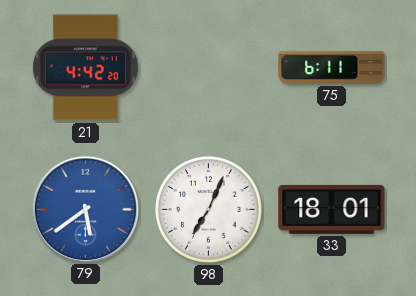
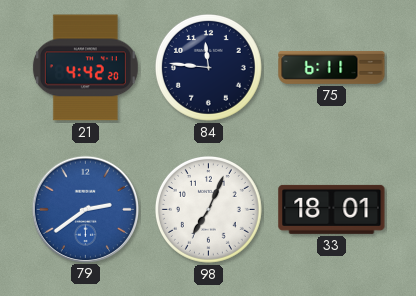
84: none -> 11:46
79: 5:39 -> 2:39
